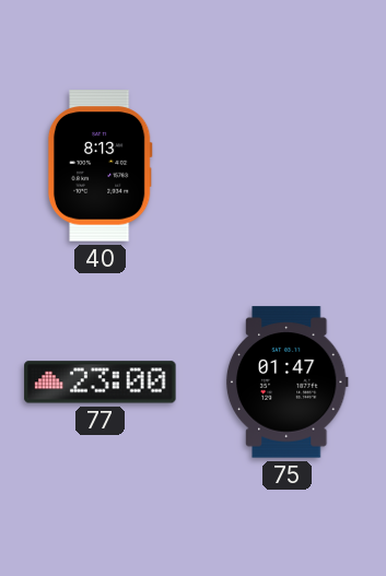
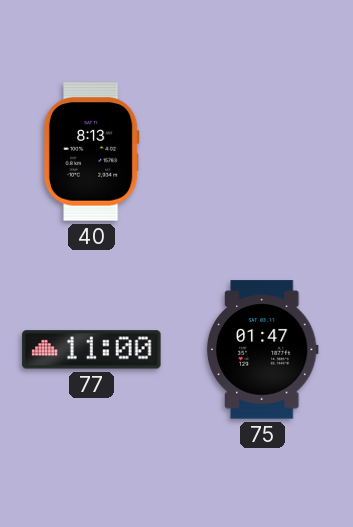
77: 23:00 -> 11:00
